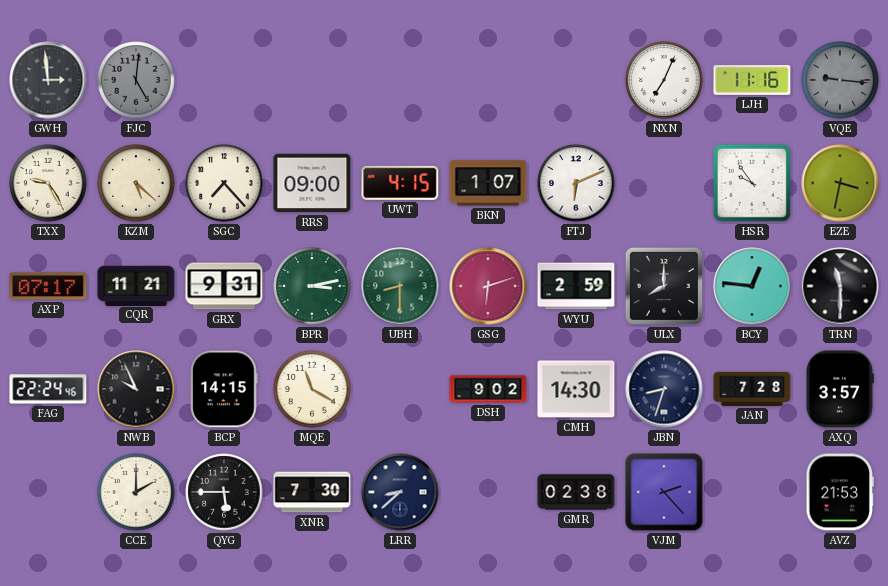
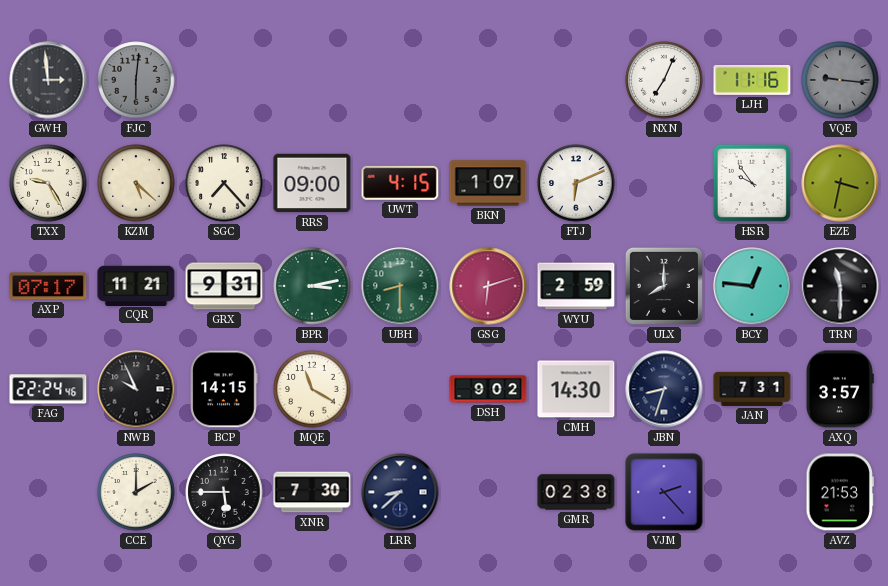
FJC: 5:01 -> 6:01
JAN: 7:28 -> 7:31
